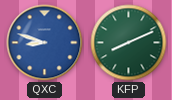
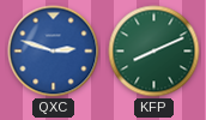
QXC: 8:48 -> 2:48
